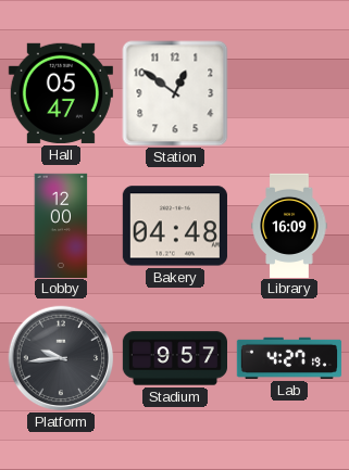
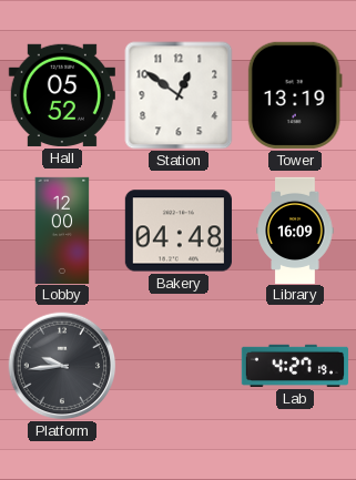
Hall: 05:47 -> 05:52
Tower: none -> 13:19
Stadium: 9:57 -> none
